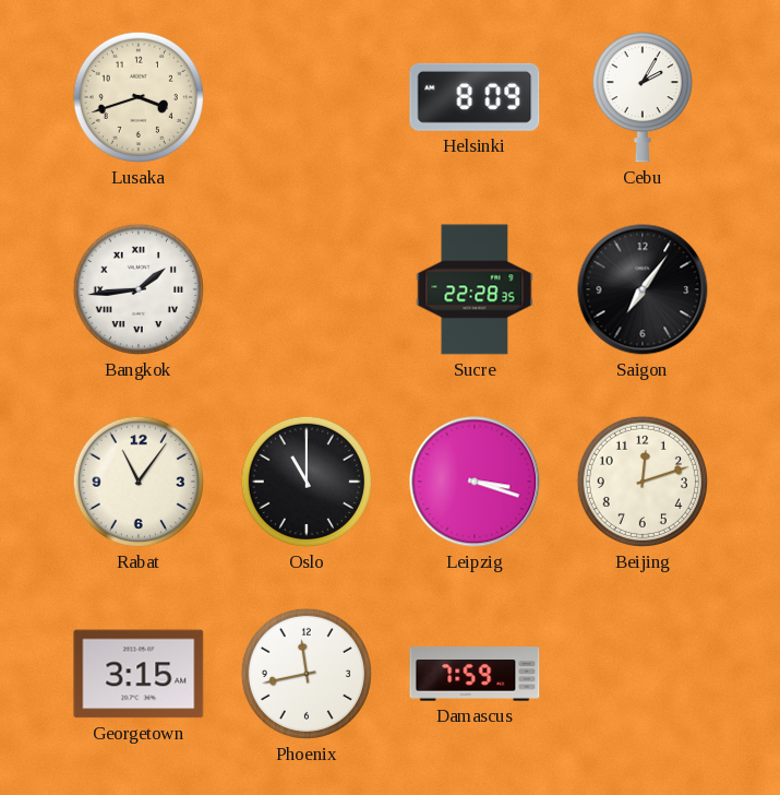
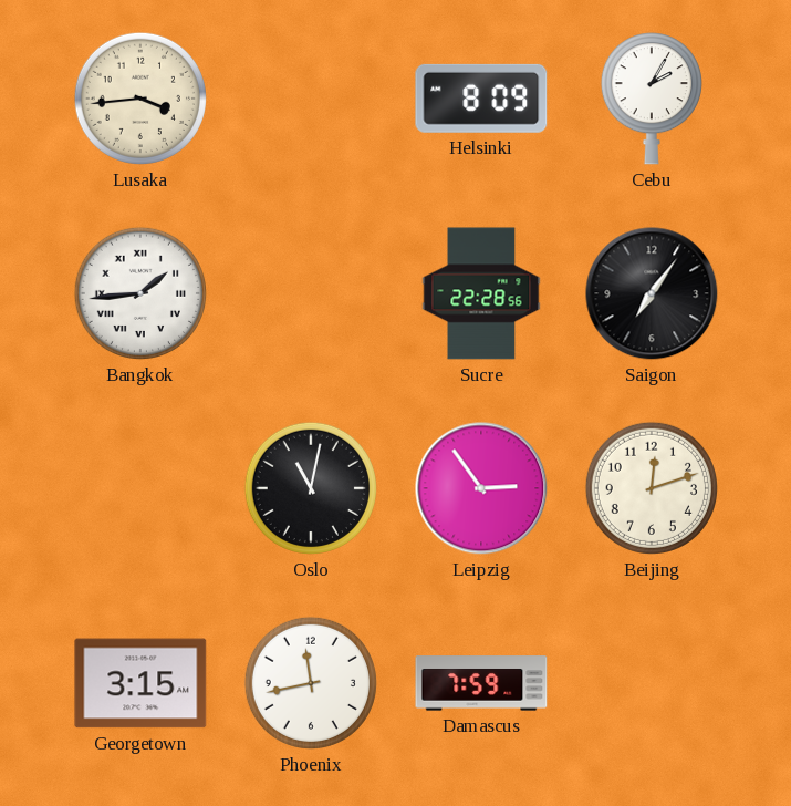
Lusaka: 3:42 -> 3:44
Sucre: 22:28:35 -> 22:28:56
Rabat: 11:06 -> none
Oslo: 11:00 -> 11:02
Leipzig: 3:18 -> 2:54
